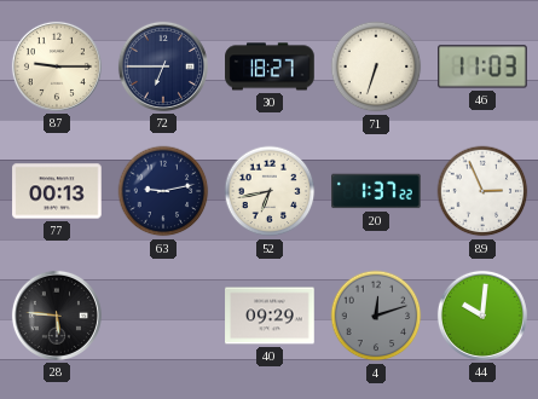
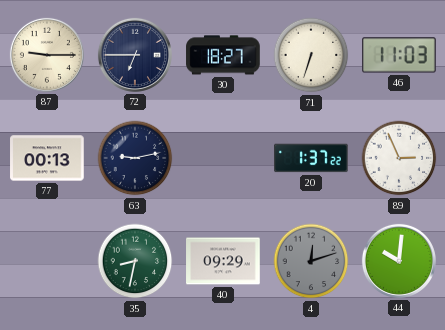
52: 6:43 -> none
28: 5:46 -> none
35: none -> 8:32
